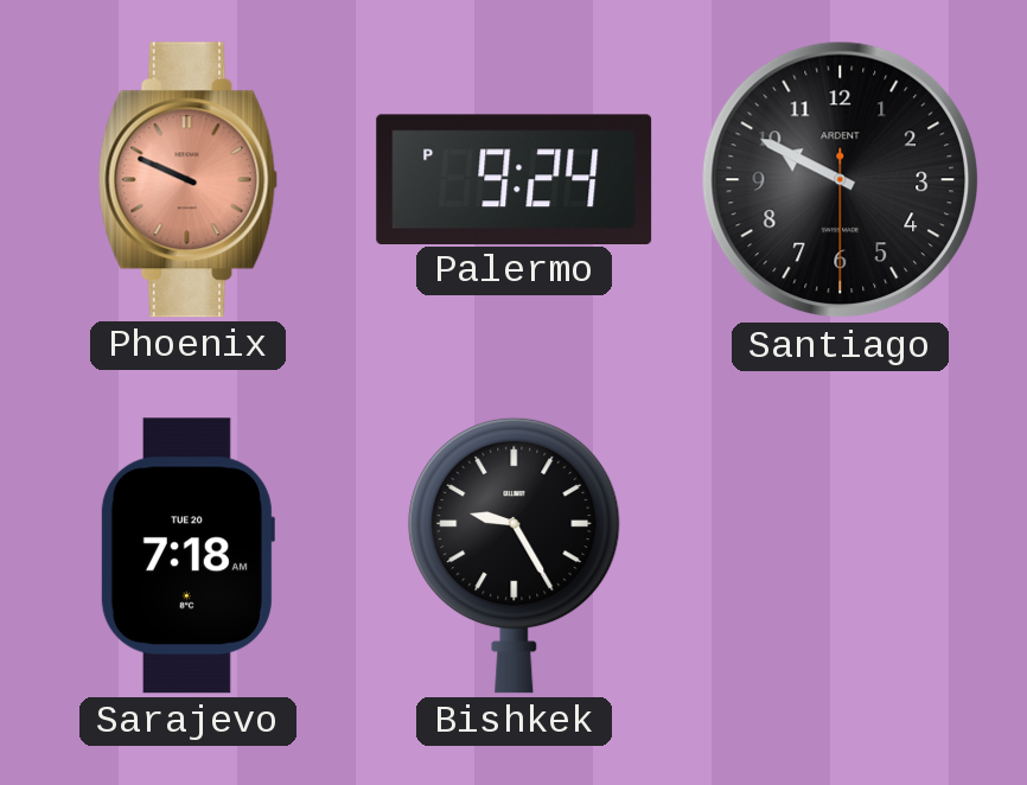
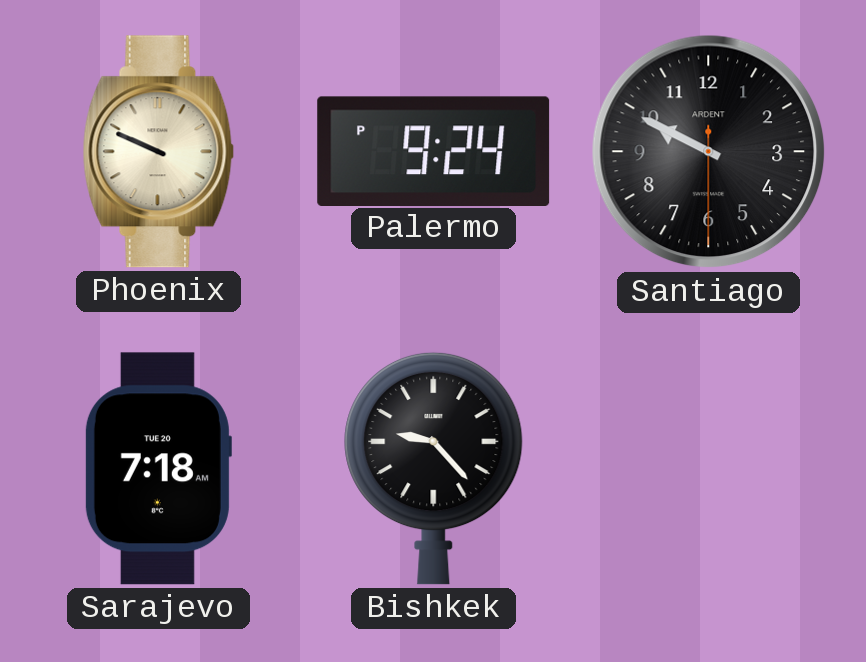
Phoenix dial: salmon -> cream
Bishkek: 9:25 -> 9:23
